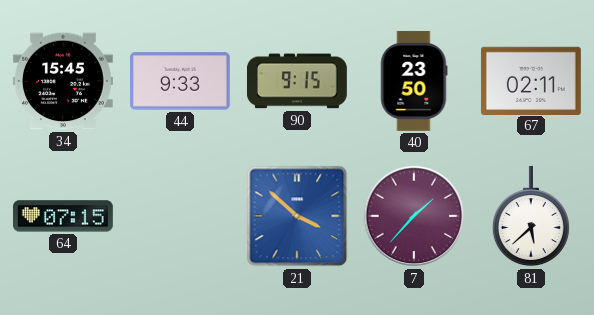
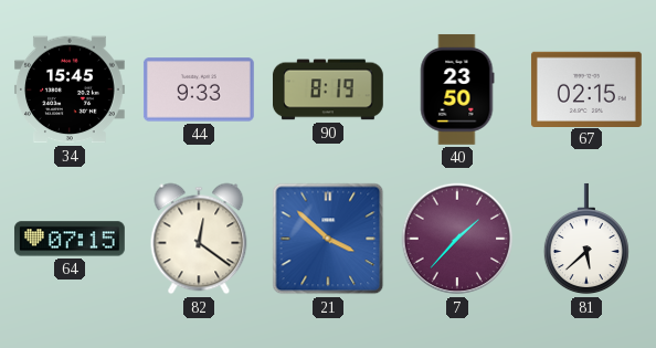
90: 9:15 -> 8:19
67: 02:11 -> 02:15
82: none -> 12:21
